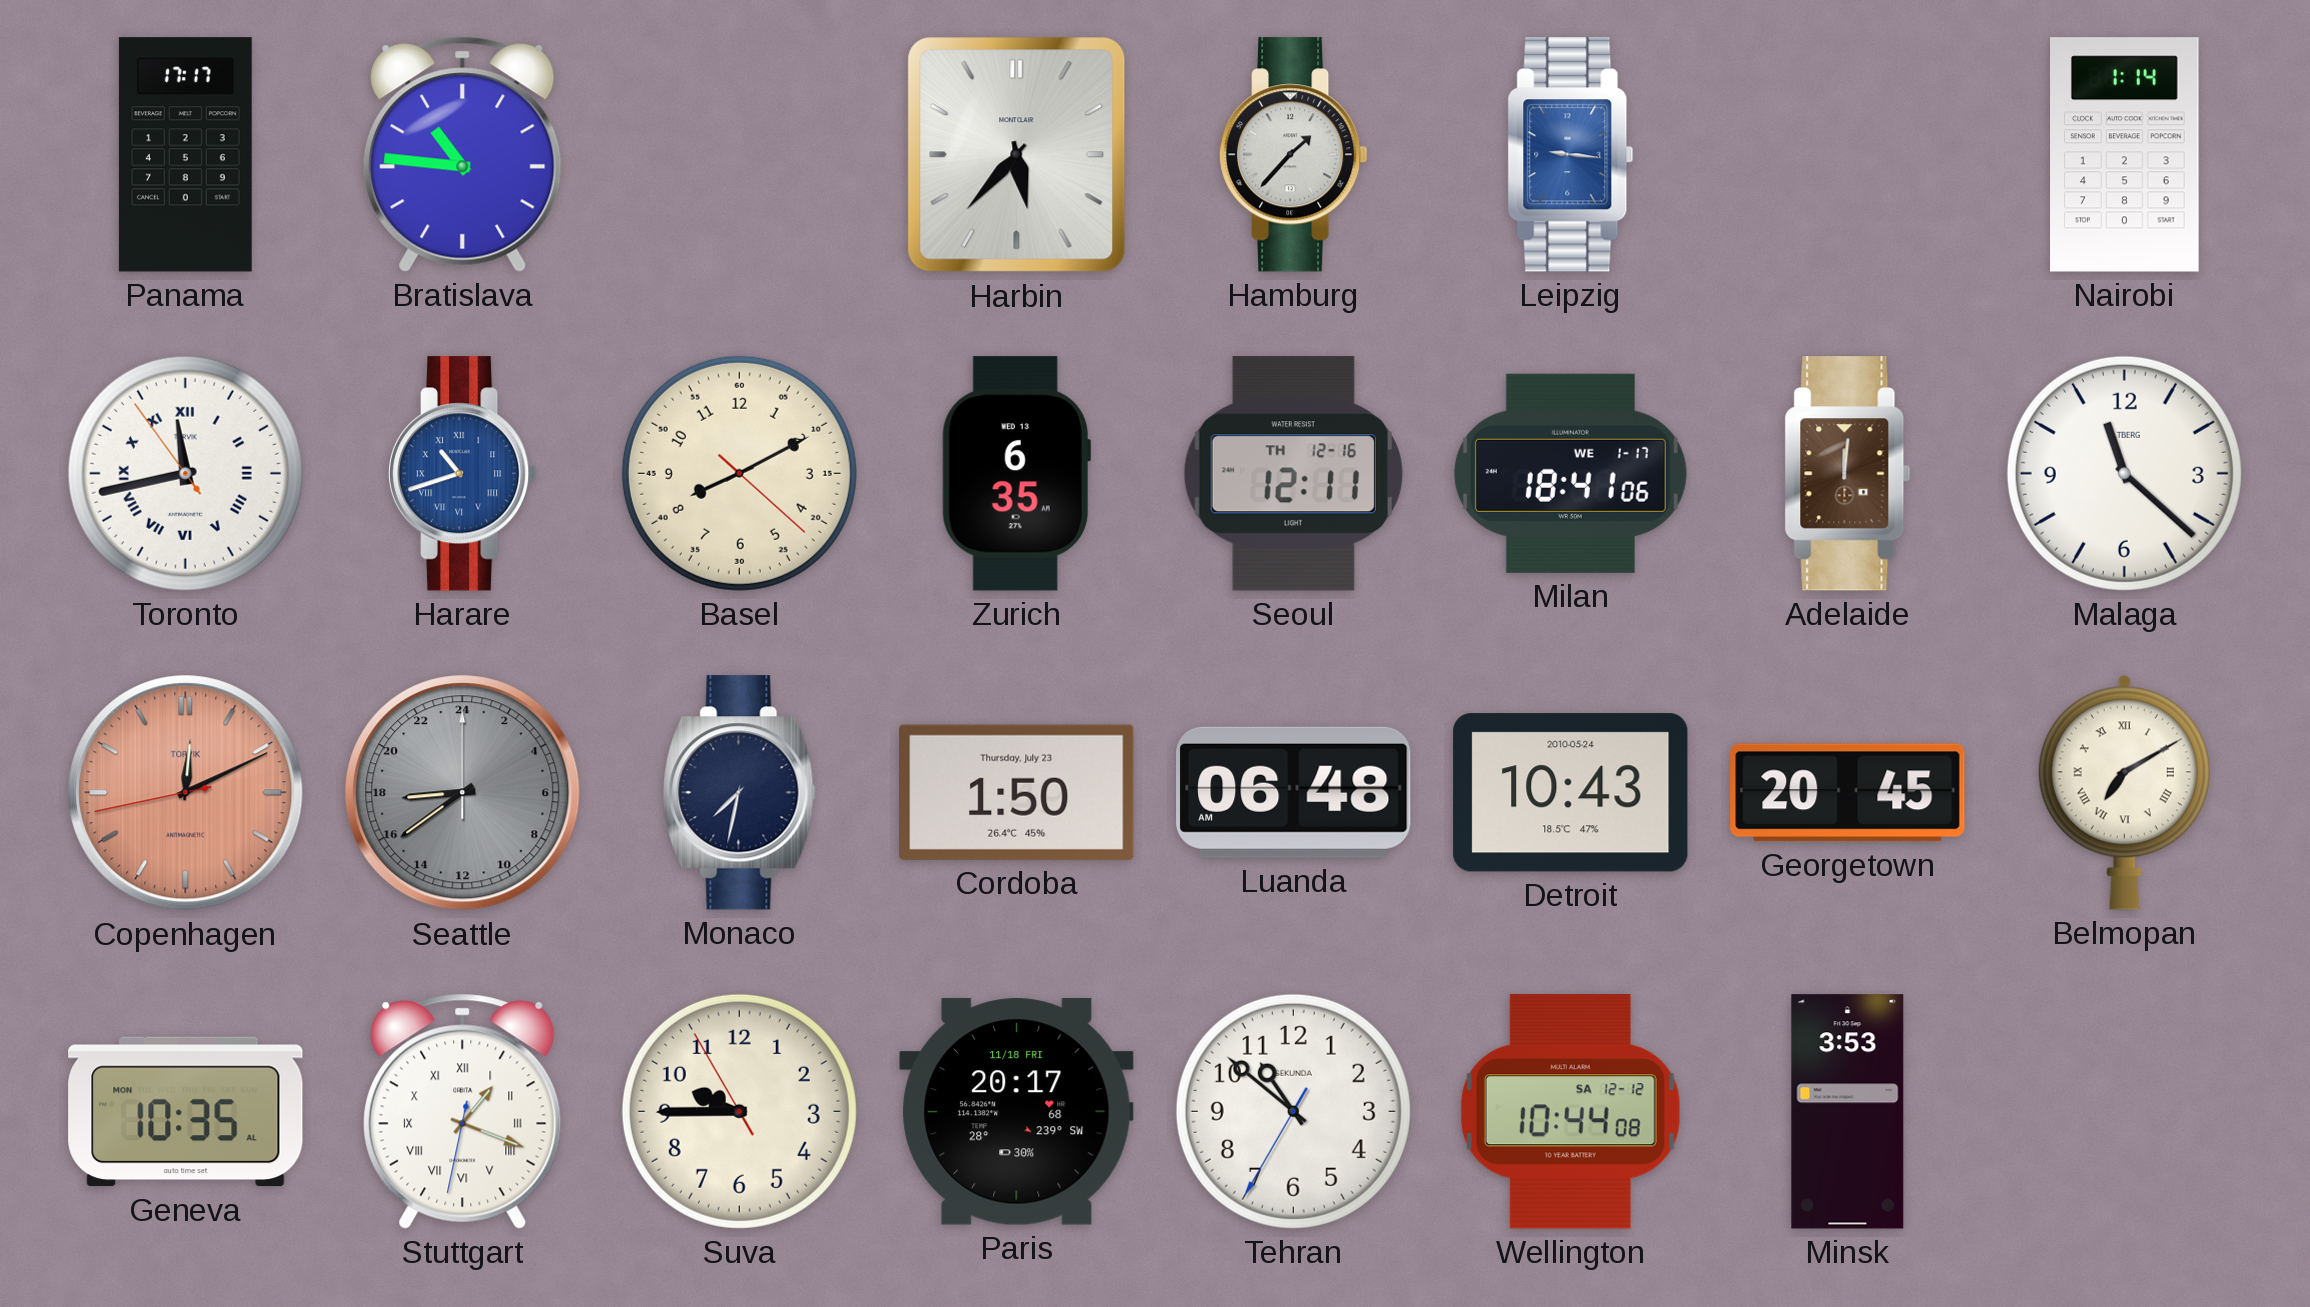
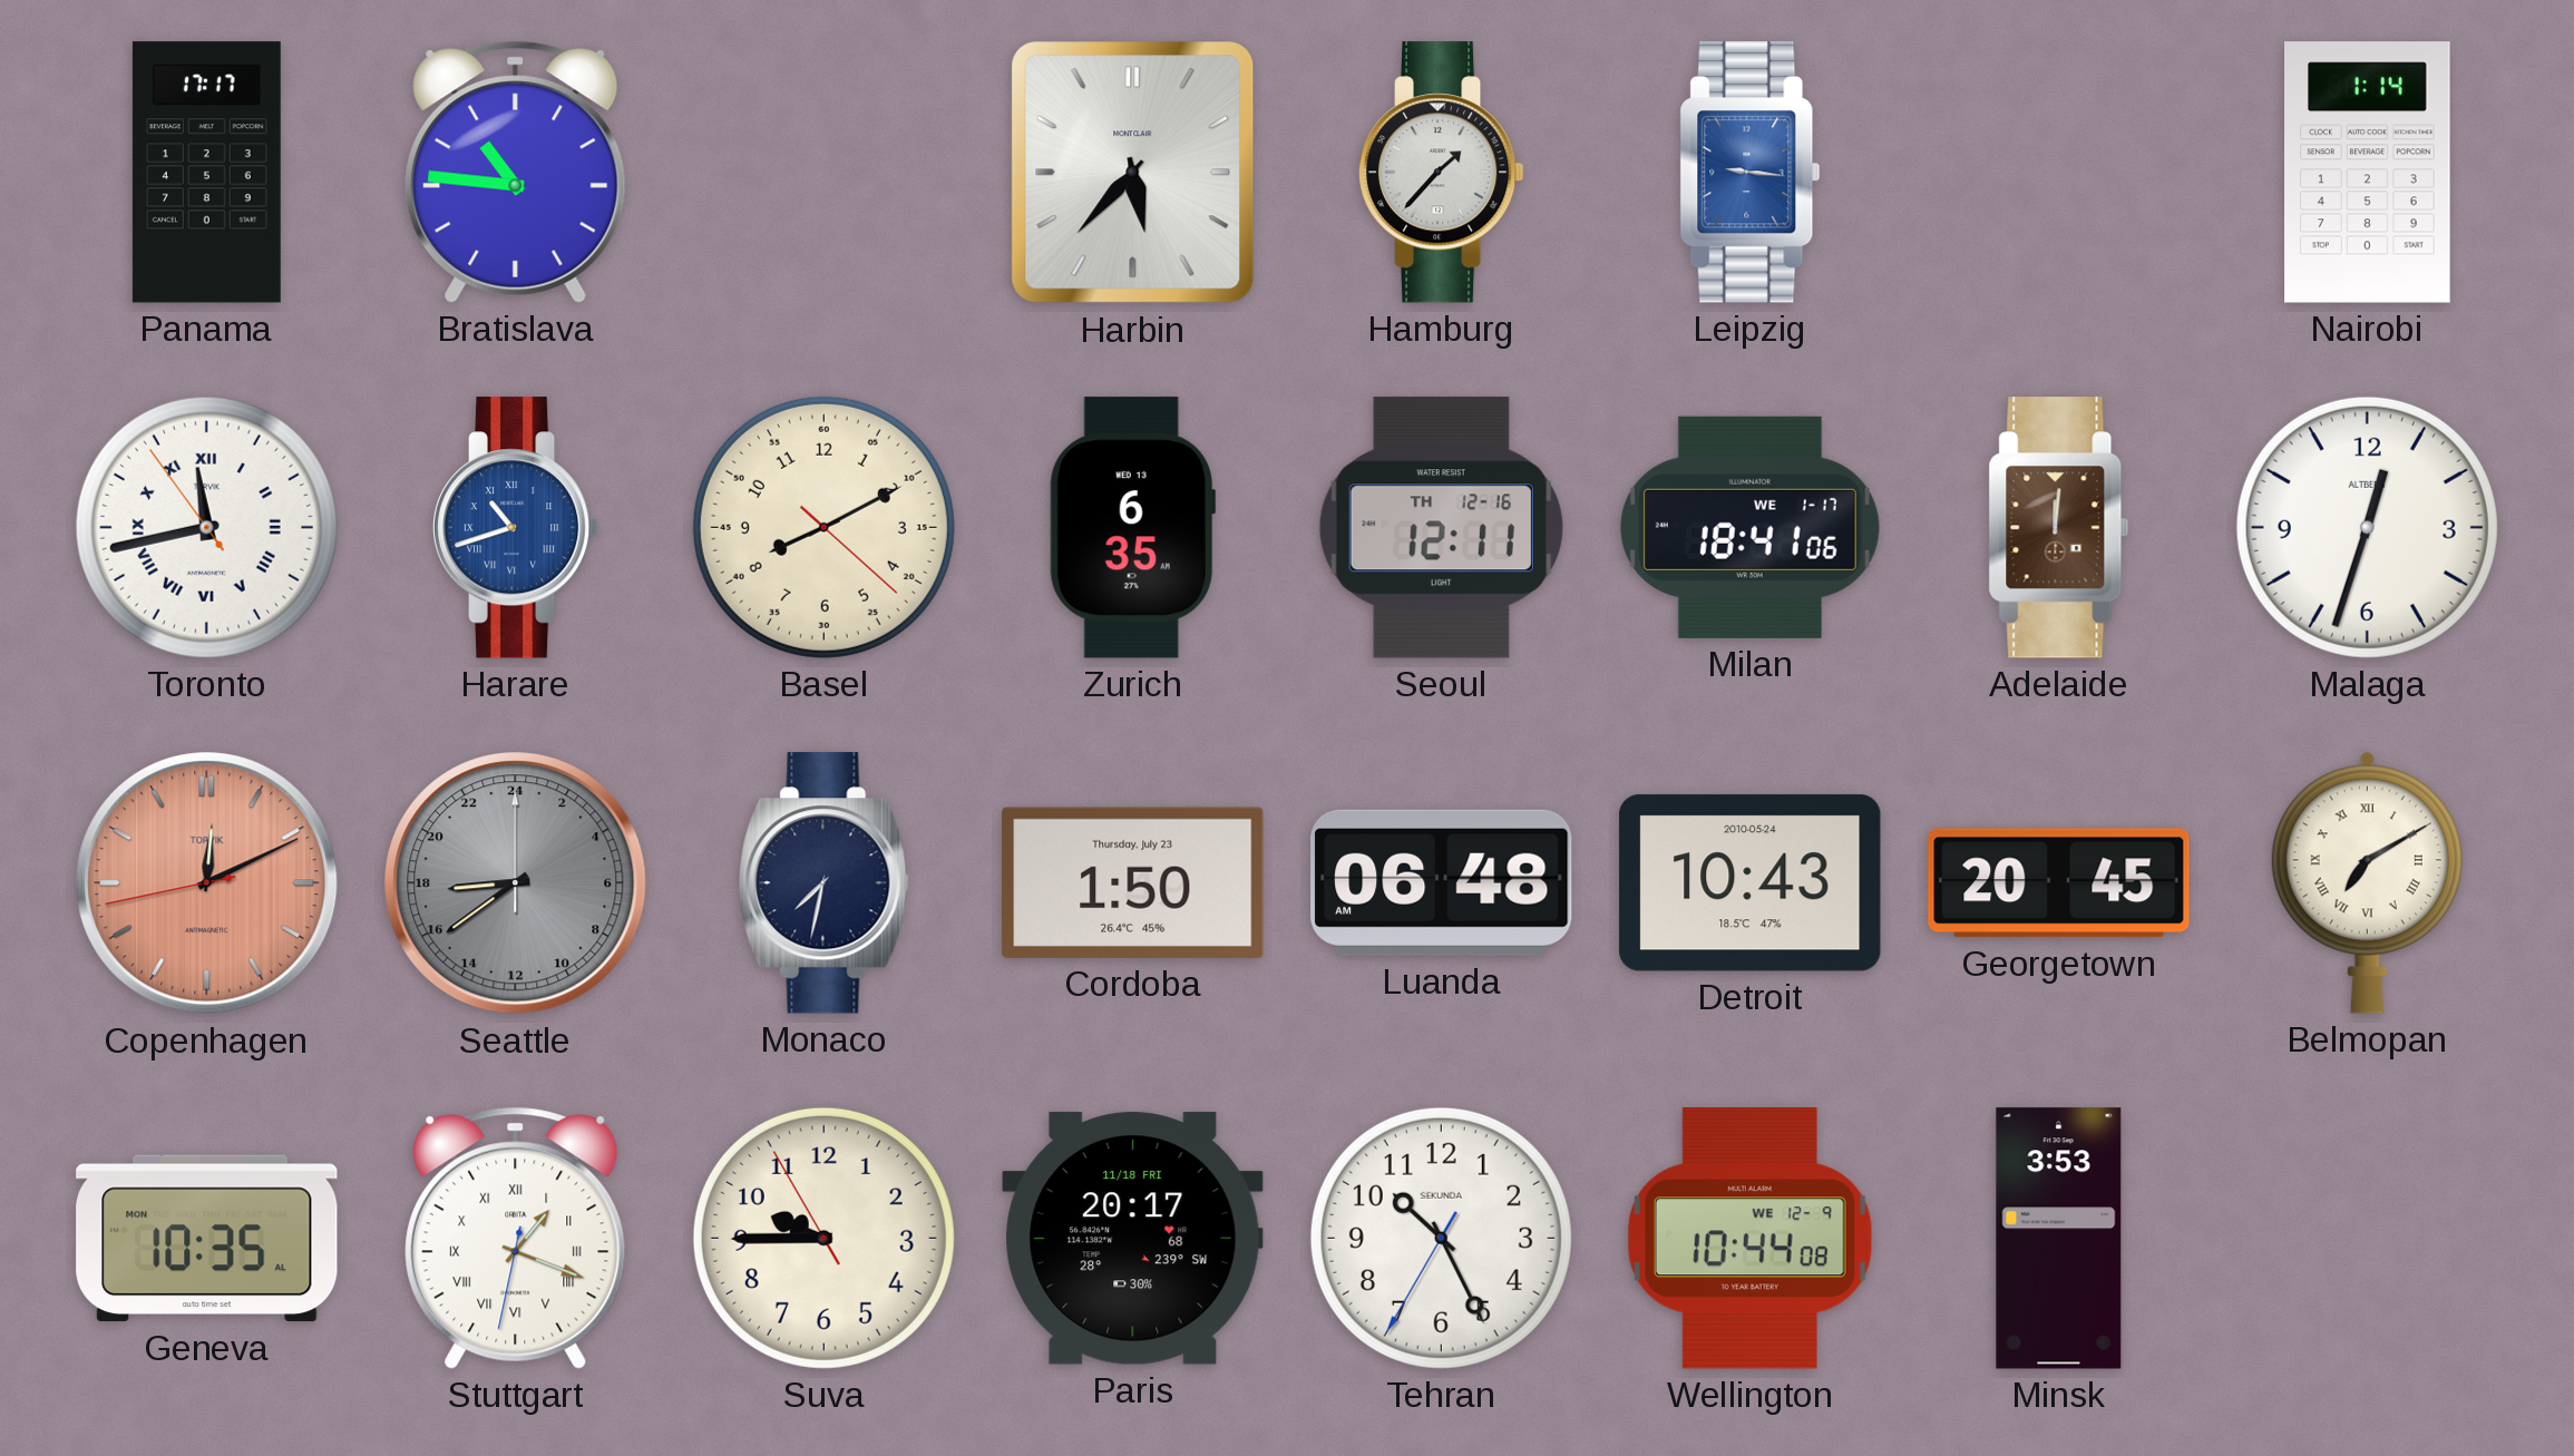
Malaga: 11:22 -> 12:33
Tehran: 10:51 -> 10:25
Wellington date: SA 12-12 -> WE 12-9
